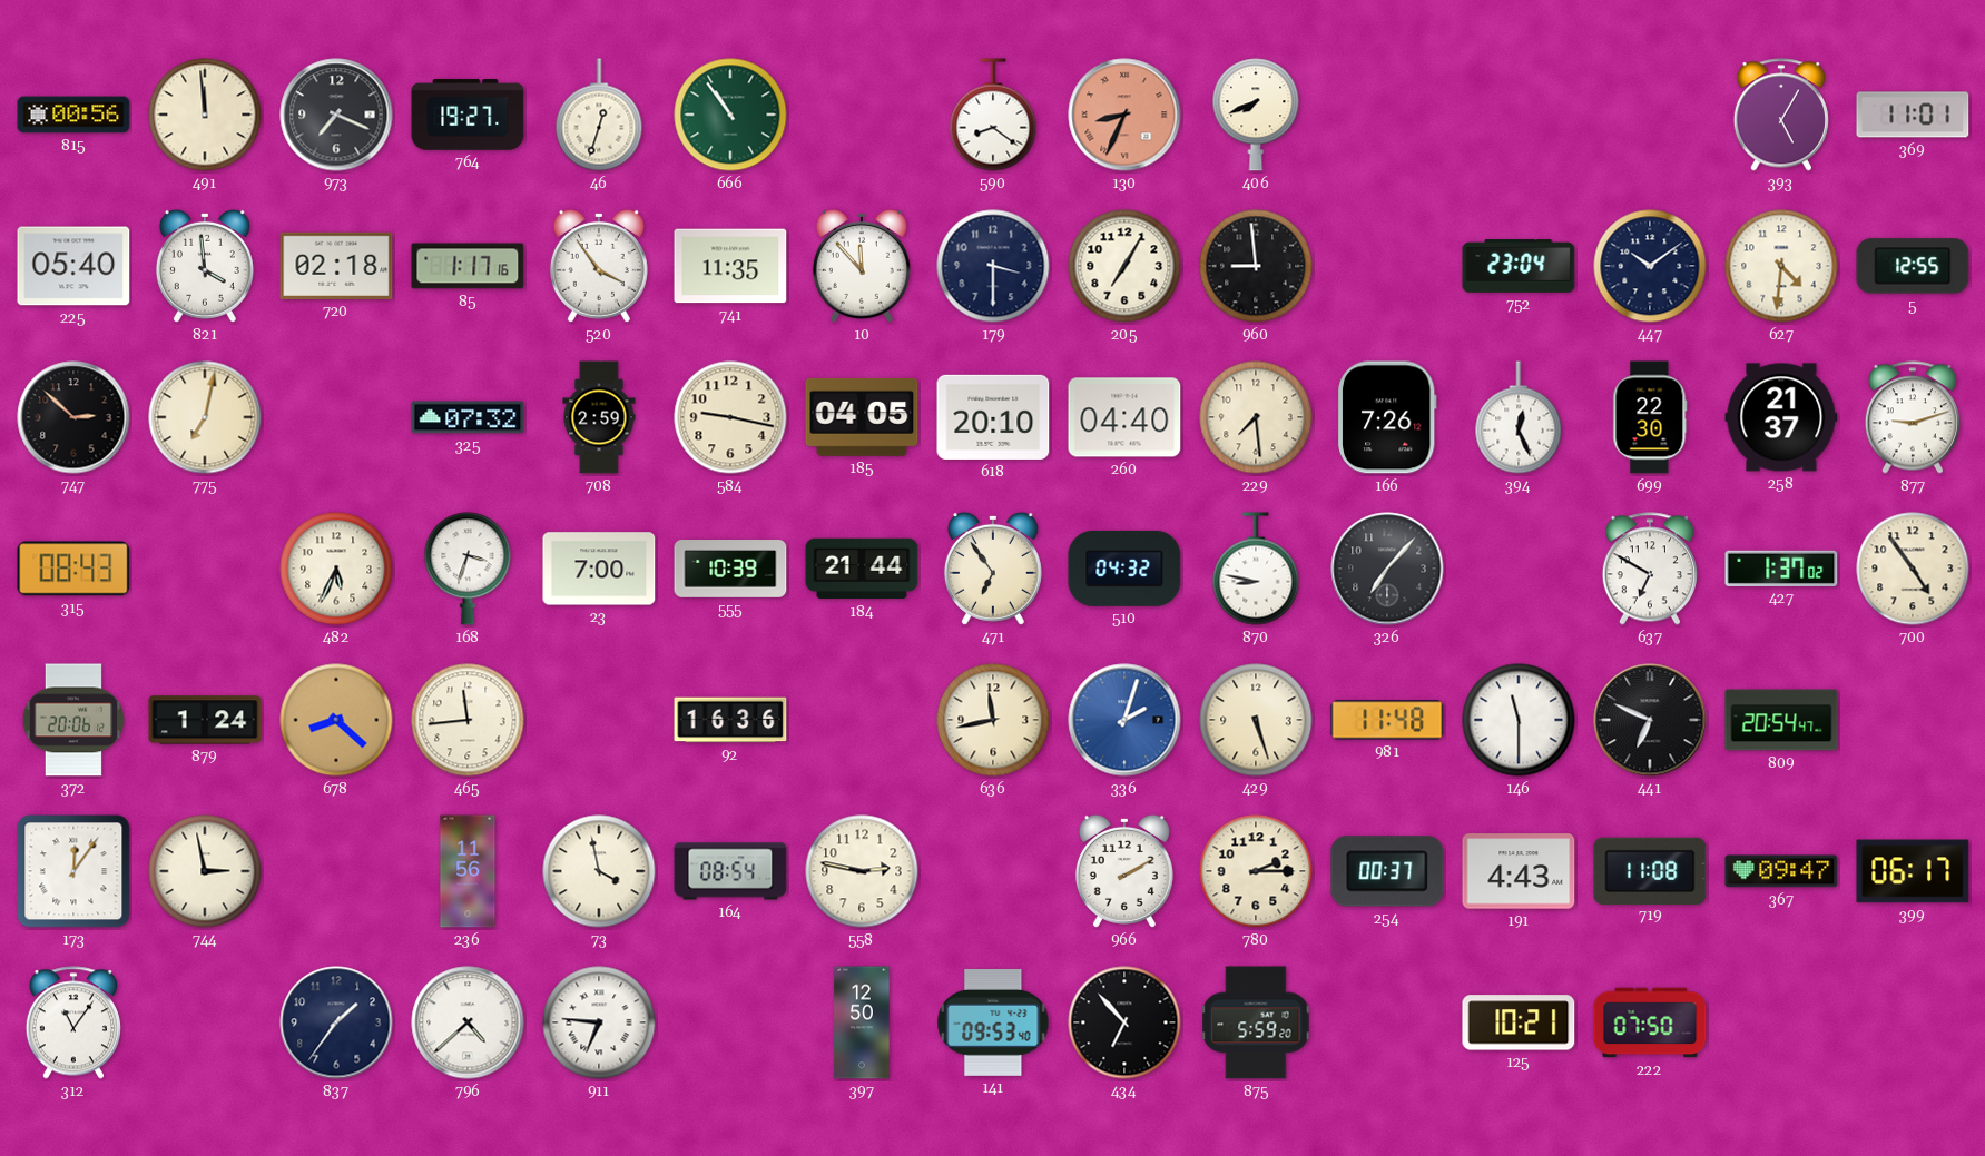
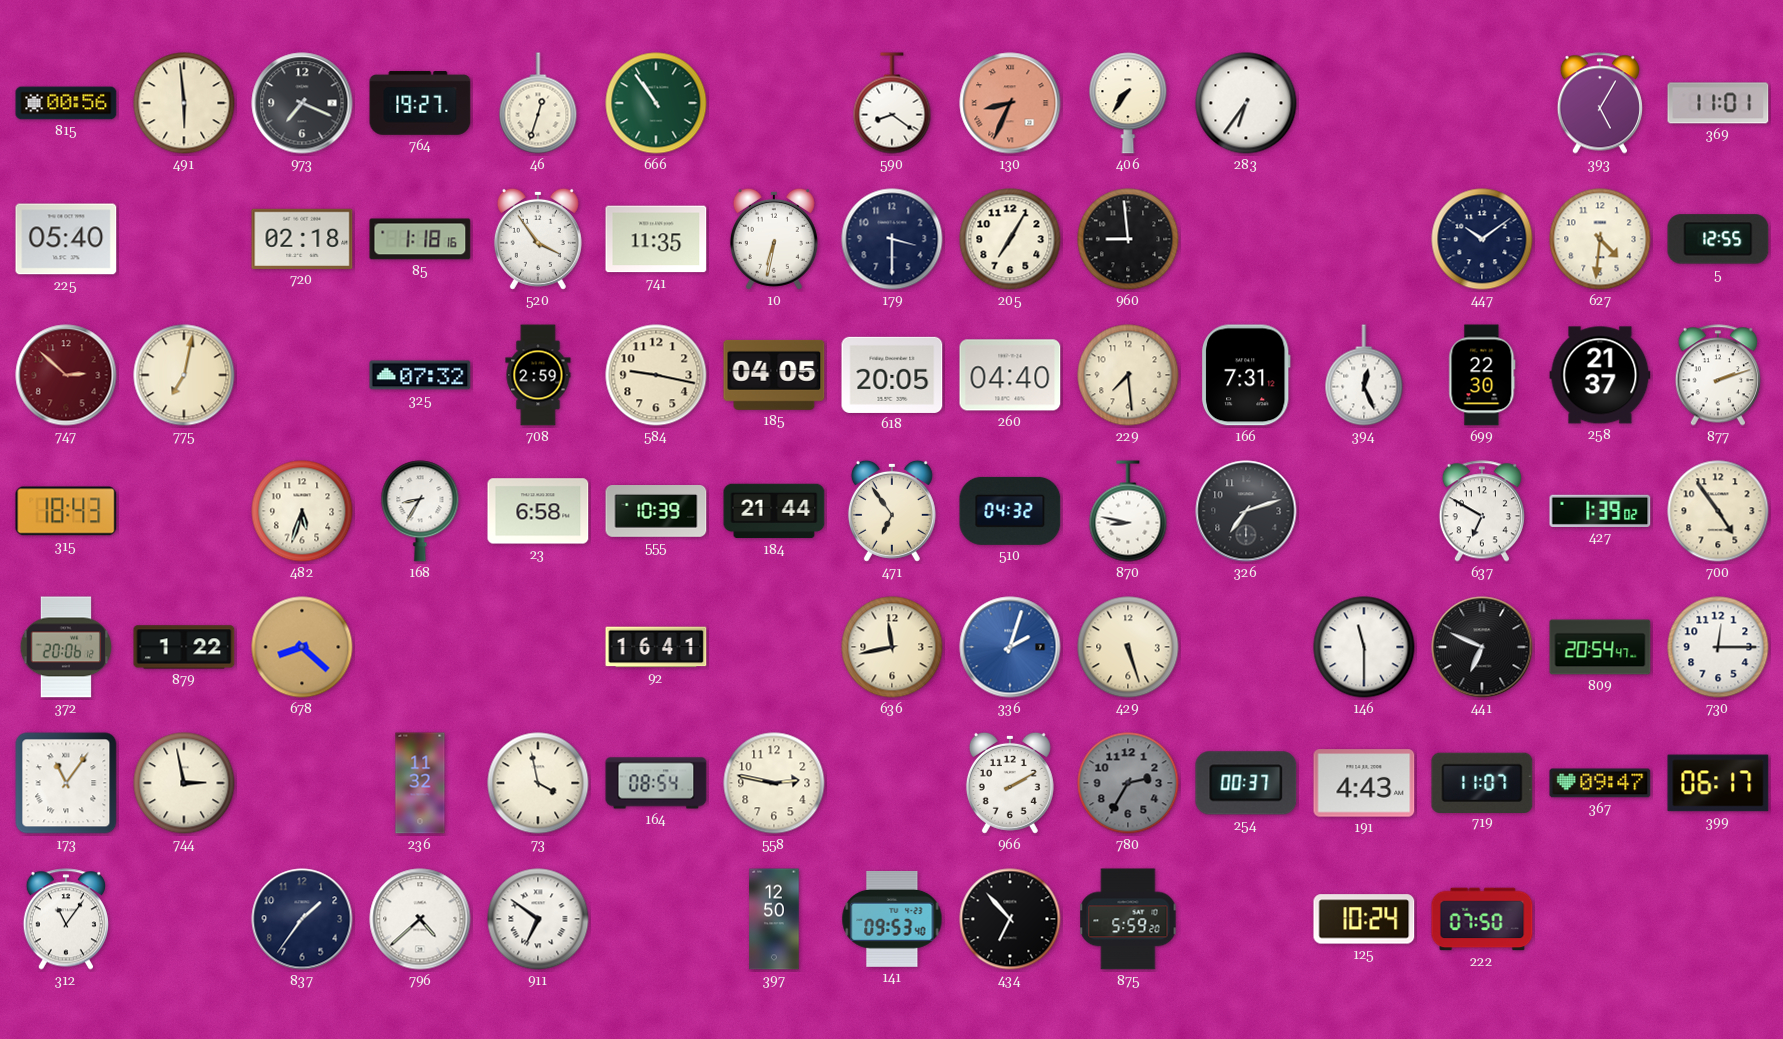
491: 11:59 -> 5:59
406: 7:41 -> 7:36
283: none -> 6:36
821: 3:59 -> none
85: 1:17 -> 1:18
10: 11:53 -> 6:32
752: 23:04 -> none
747 dial: black -> burgundy
618: 20:10 -> 20:05
166: 7:26 -> 7:31
877: 9:12 -> 2:12
315: 08:43 -> 18:43
482: 5:34 -> 5:33
168: 3:33 -> 8:35
23: 7:00 -> 6:58
326: 7:07 -> 7:12
427: 1:37 -> 1:39
879: 1:24 -> 1:22
465: 11:44 -> none
92: 16:36 -> 16:41
981: 11:48 -> none
730: none -> 12:15
173: 12:06 -> 11:06
236: 11:56 -> 11:32
780: 2:15 -> 2:35
780 dial: cream -> grey
719: 11:08 -> 11:07
911: 6:46 -> 6:51
125: 10:21 -> 10:24
